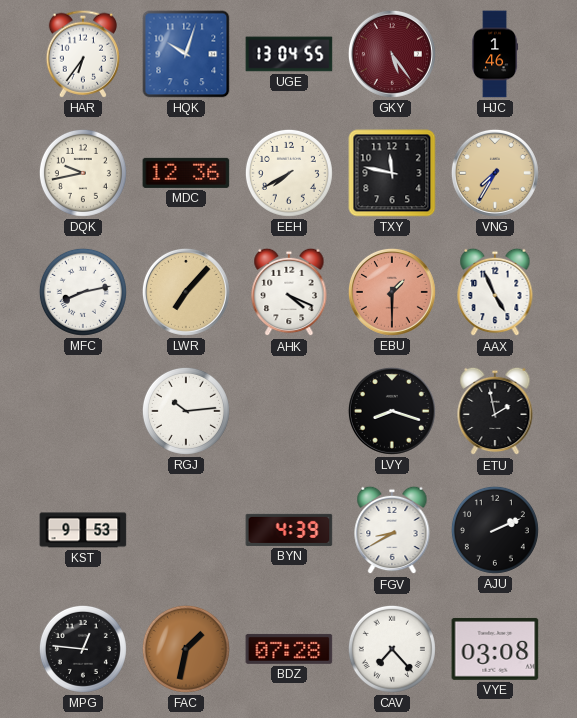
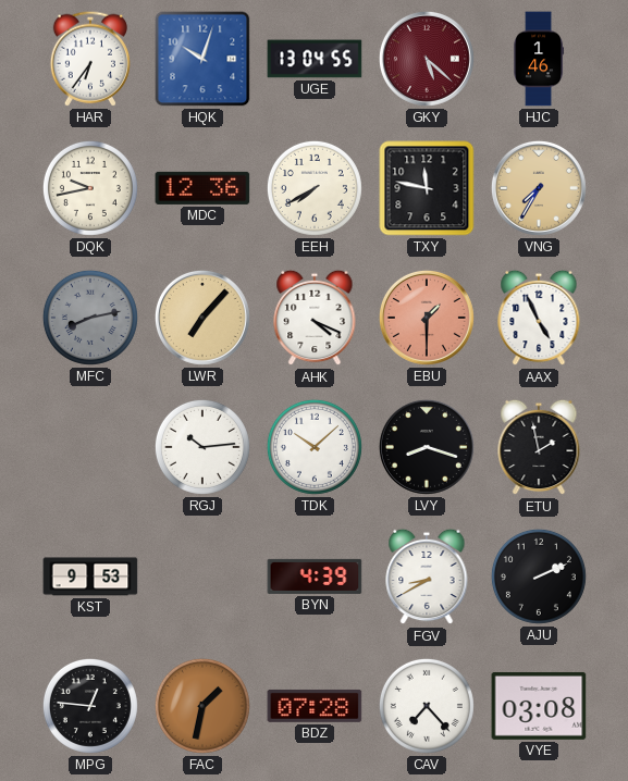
GKY: 5:24 -> 5:22
MFC dial: white -> grey
TDK: none -> 10:08
